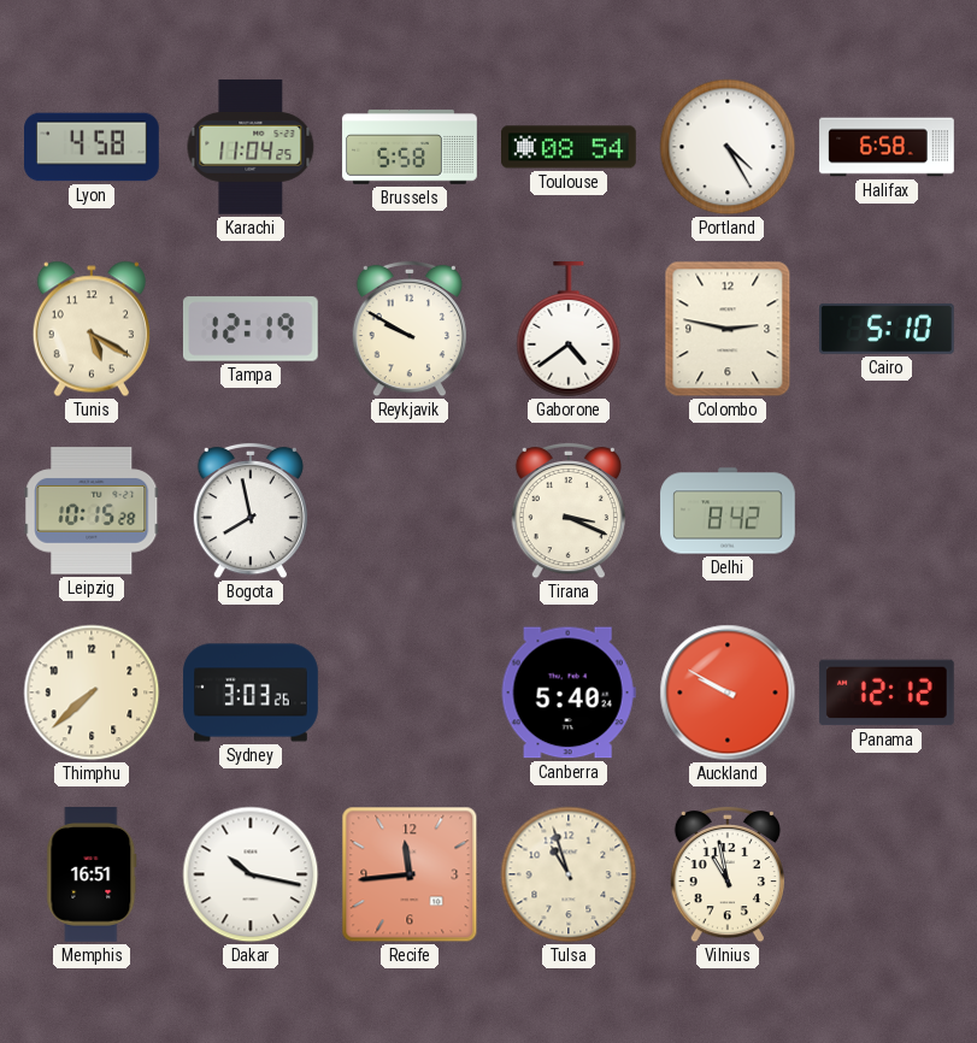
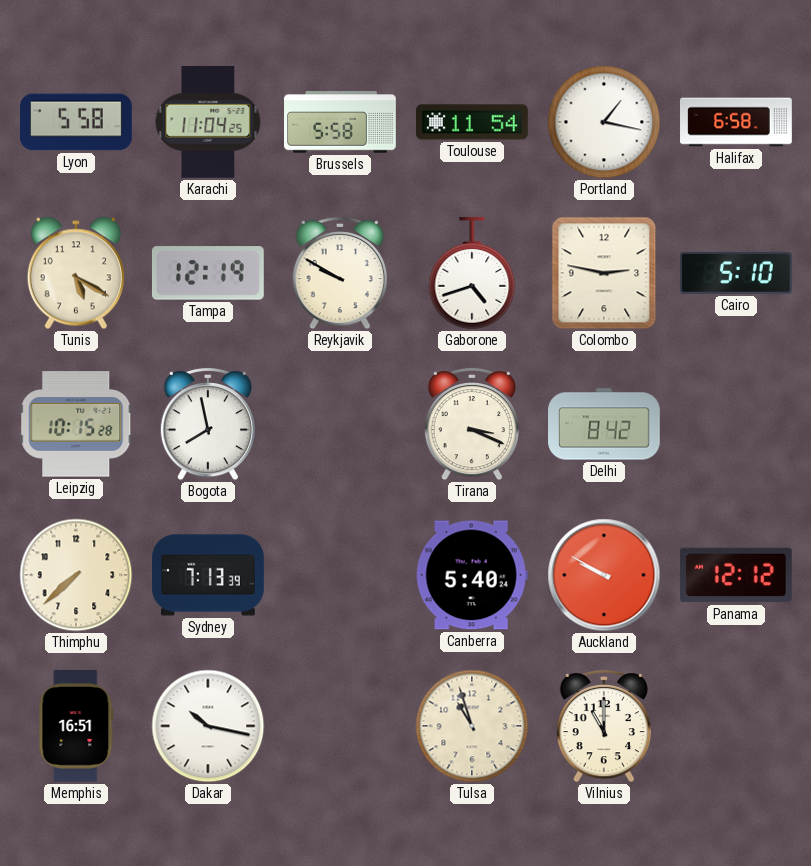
Lyon: 4:58 -> 5:58
Toulouse: 08:54 -> 11:54
Portland: 4:25 -> 1:17
Gaborone: 4:39 -> 4:42
Sydney: 3:03 -> 7:13
Recife: 11:44 -> none
Vilnius: 10:58 -> 11:00
